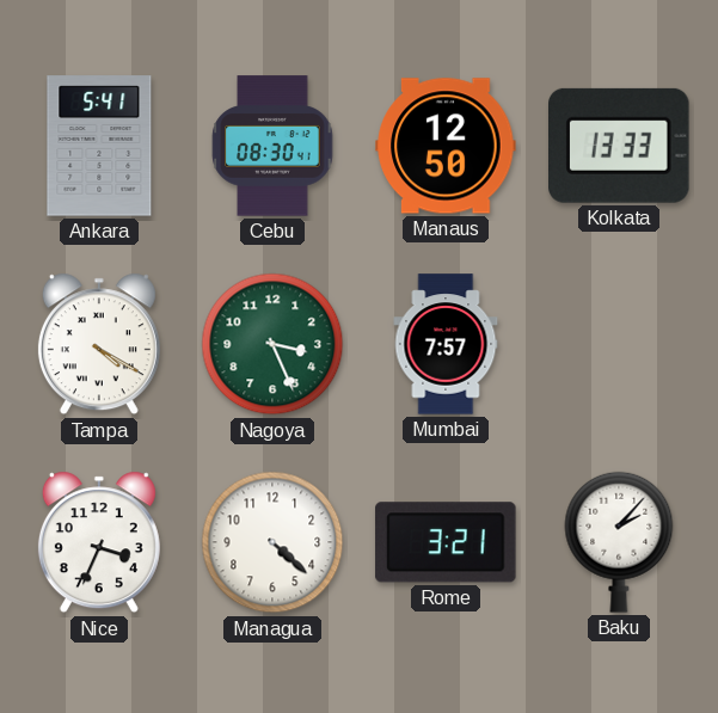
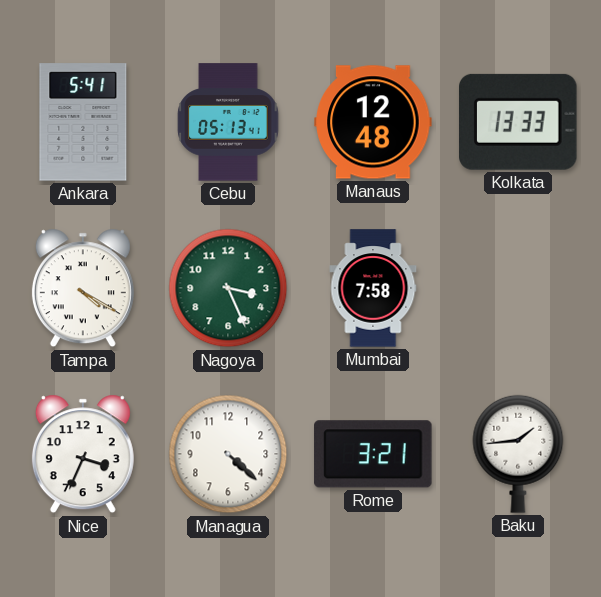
Cebu: 08:30 -> 05:13
Manaus: 12:50 -> 12:48
Mumbai: 7:57 -> 7:58
Baku: 2:07 -> 1:44
